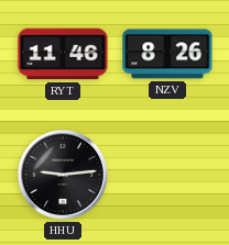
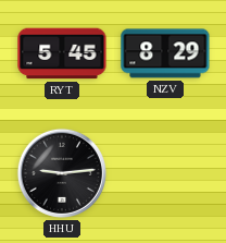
RYT: 11:46 -> 5:45
NZV: 8:26 -> 8:29
